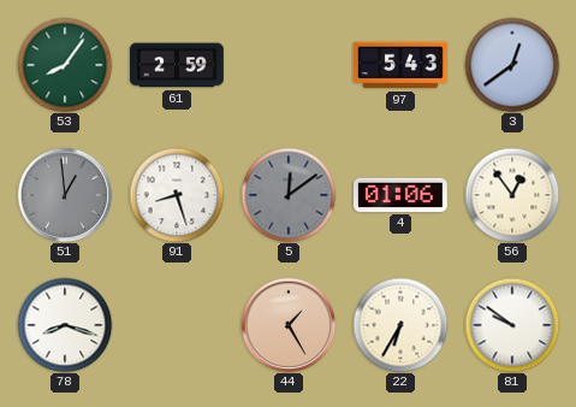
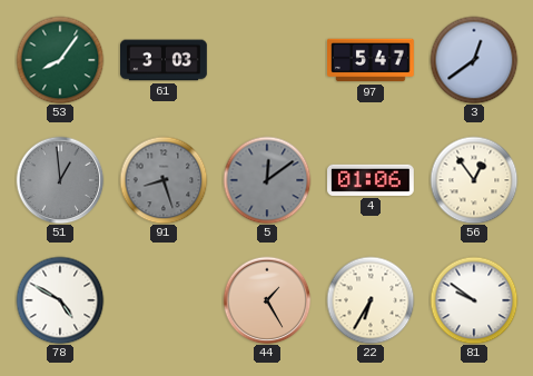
61: 2:59 -> 3:03
97: 5:43 -> 5:47
91 dial: white -> grey
78: 8:18 -> 4:50
